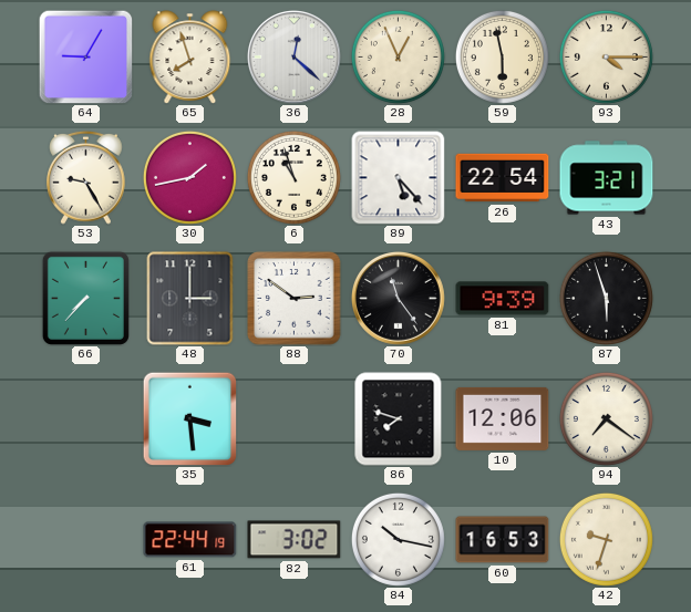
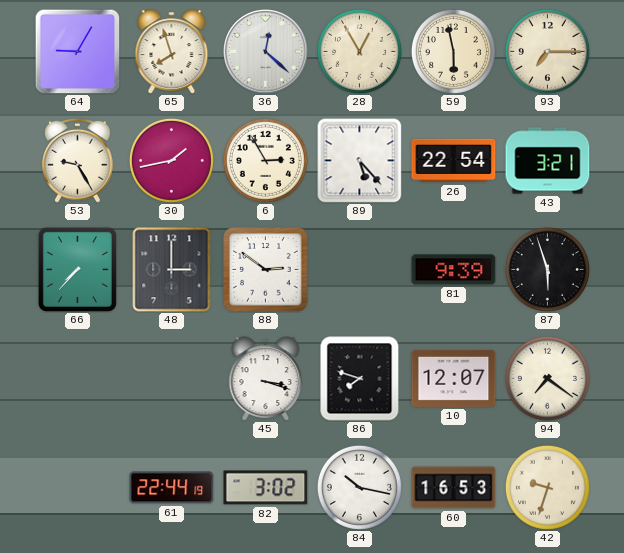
28: 12:56 -> 12:55
93: 4:15 -> 7:15
6: 10:57 -> 2:55
70: 11:24 -> none
35: 3:29 -> none
45: none -> 3:18
10: 12:06 -> 12:07
